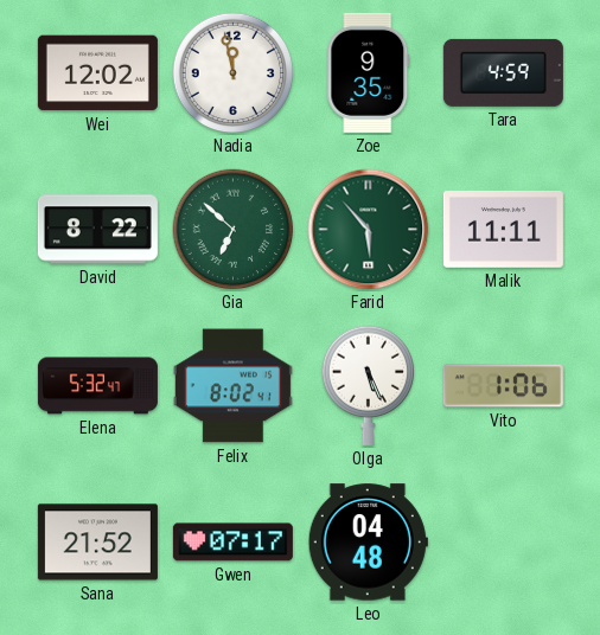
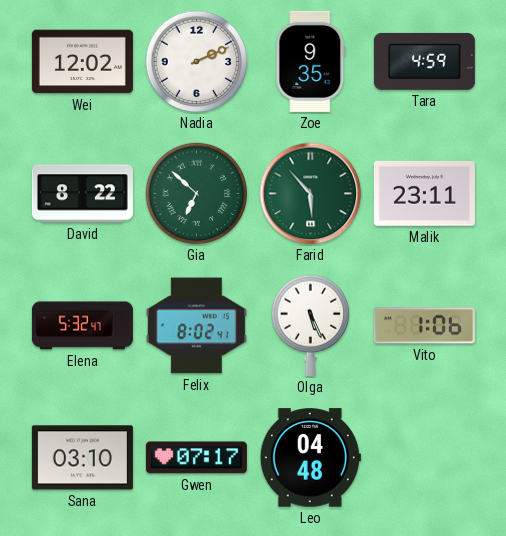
Nadia: 11:58 -> 2:11
Malik: 11:11 -> 23:11
Sana: 21:52 -> 03:10
